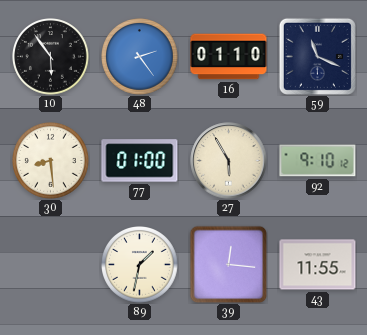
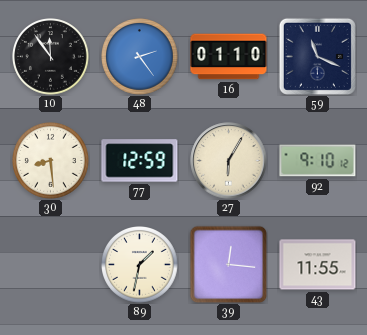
10: 5:54 -> 11:54
77: 01:00 -> 12:59
27: 5:55 -> 6:05
